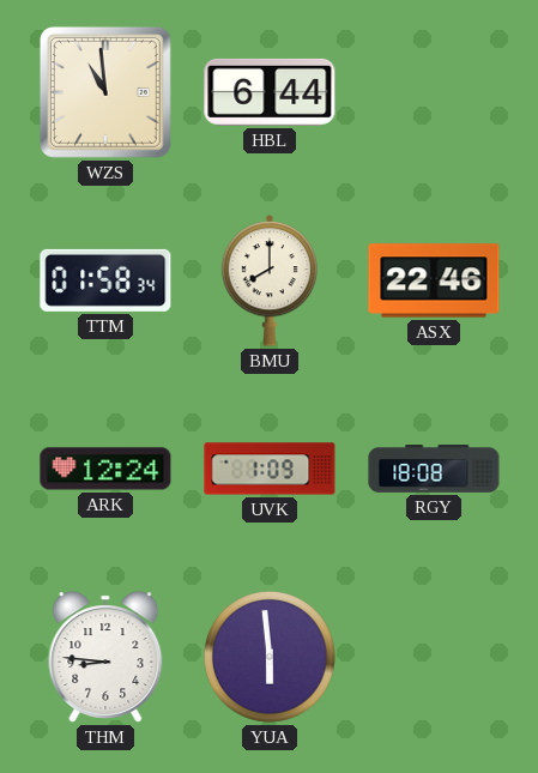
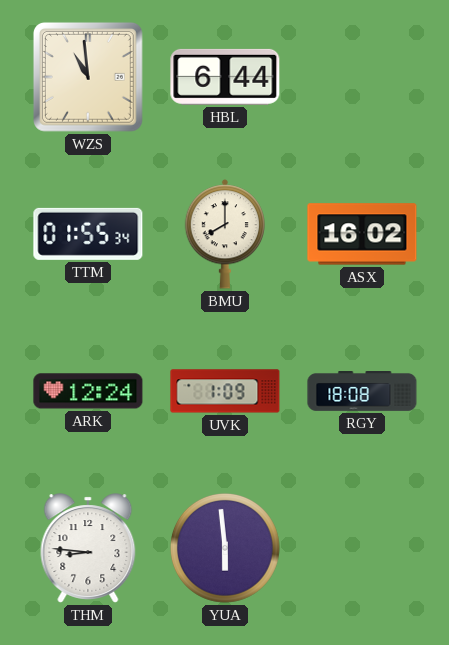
TTM: 01:58 -> 01:55
ASX: 22:46 -> 16:02
